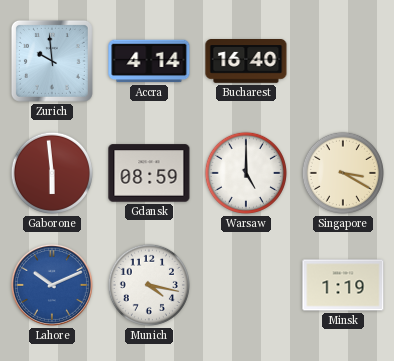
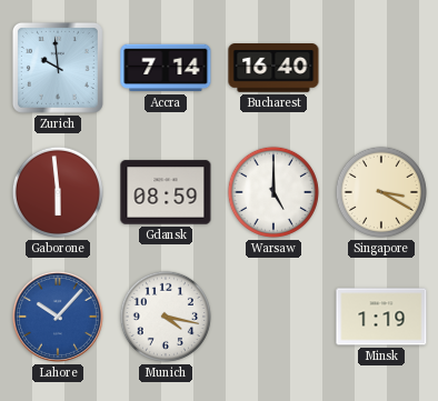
Accra: 4:14 -> 7:14
Lahore: 10:11 -> 10:07
